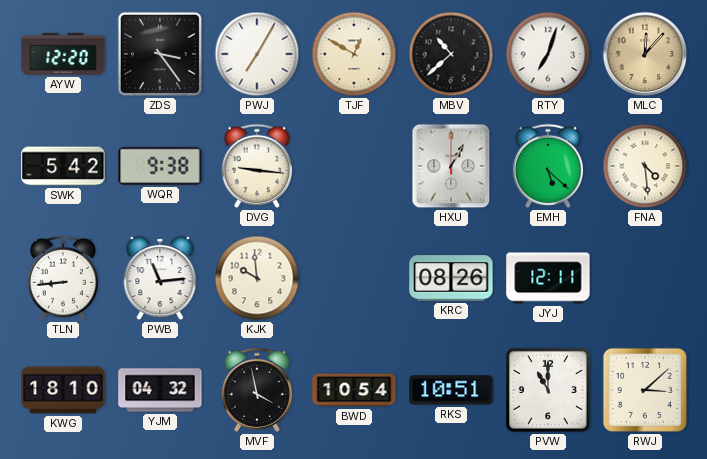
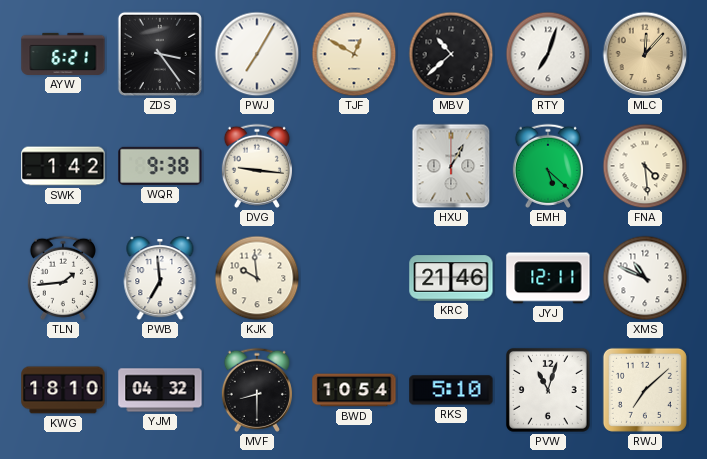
AYW: 12:20 -> 6:21
SWK: 5:42 -> 1:42
TLN: 8:44 -> 1:44
PWB: 11:14 -> 6:59
KRC: 08:26 -> 21:46
XMS: none -> 10:49
MVF: 3:58 -> 8:30
RKS: 10:51 -> 5:10
PVW: 11:00 -> 11:03
RWJ: 3:08 -> 7:08
